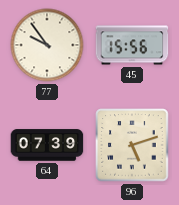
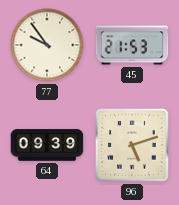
45: 15:56 -> 21:53
64: 07:39 -> 09:39
